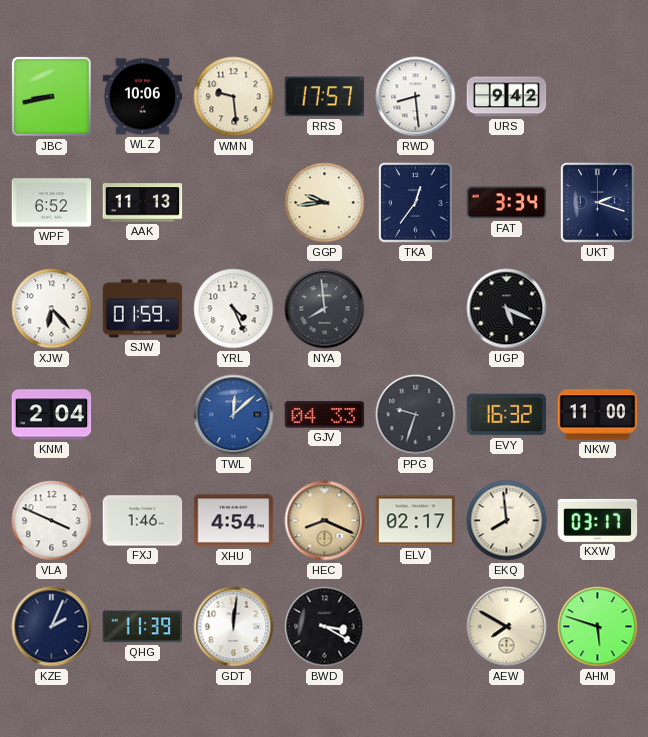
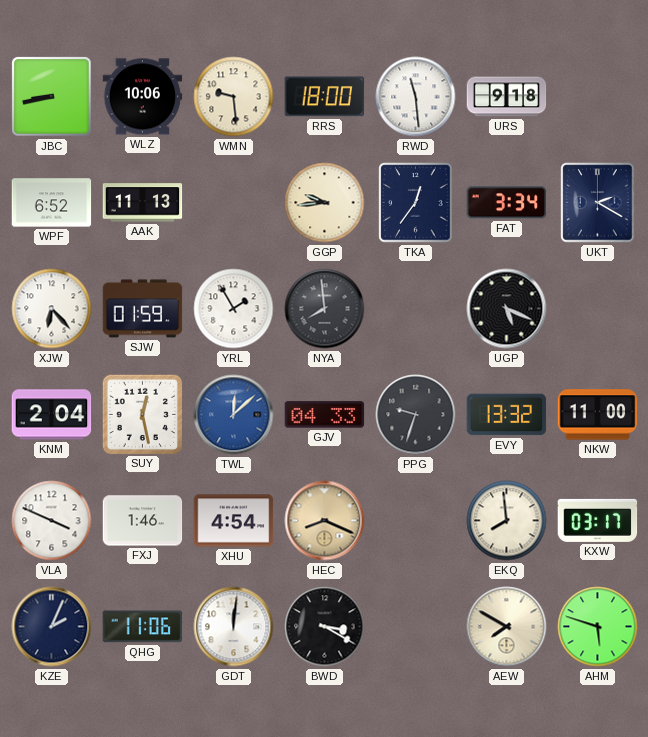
RRS: 17:57 -> 18:00
RWD: 8:29 -> 11:29
URS: 9:42 -> 9:18
UKT: 2:18 -> 2:20
YRL: 4:26 -> 1:55
SUY: none -> 12:28
EVY: 16:32 -> 13:32
ELV: 02:17 -> none
QHG: 11:39 -> 11:06
